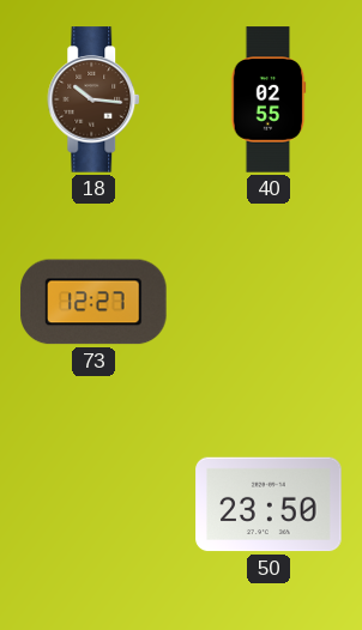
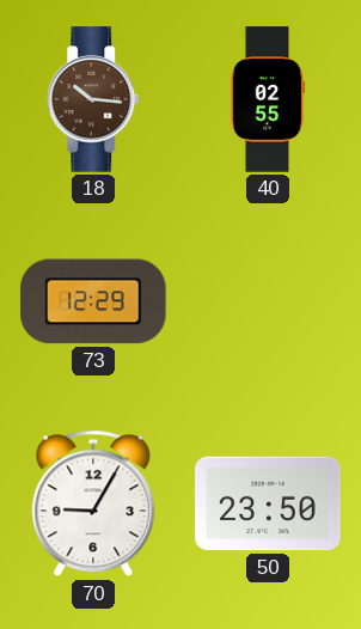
73: 12:27 -> 12:29
70: none -> 9:05
